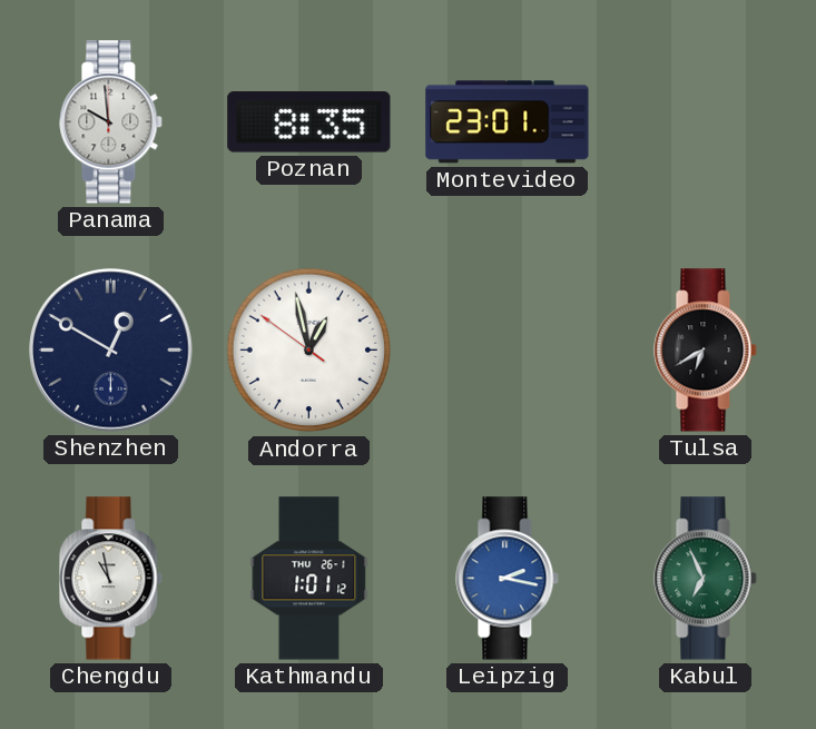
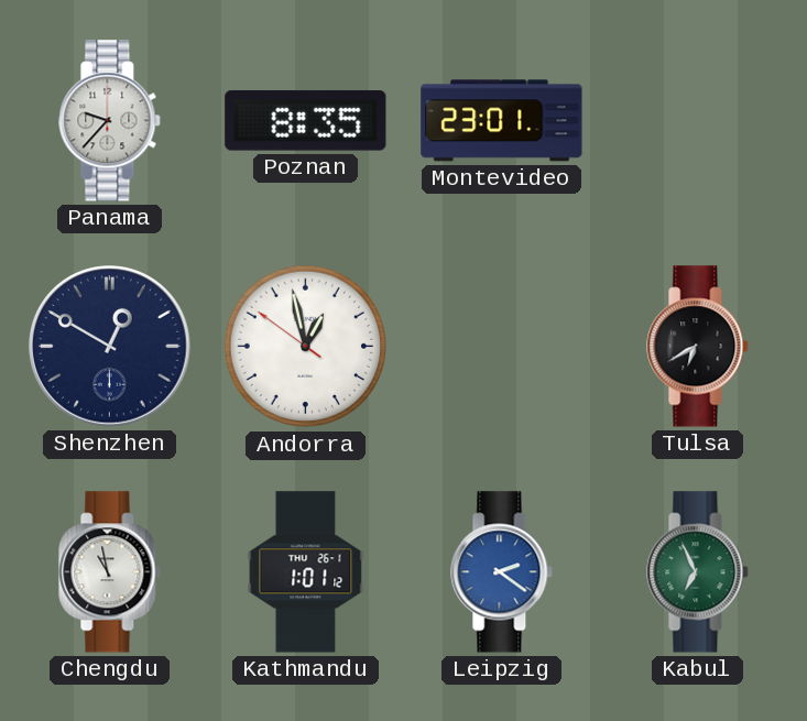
Panama: 9:59 -> 9:37
Leipzig: 2:17 -> 2:21
